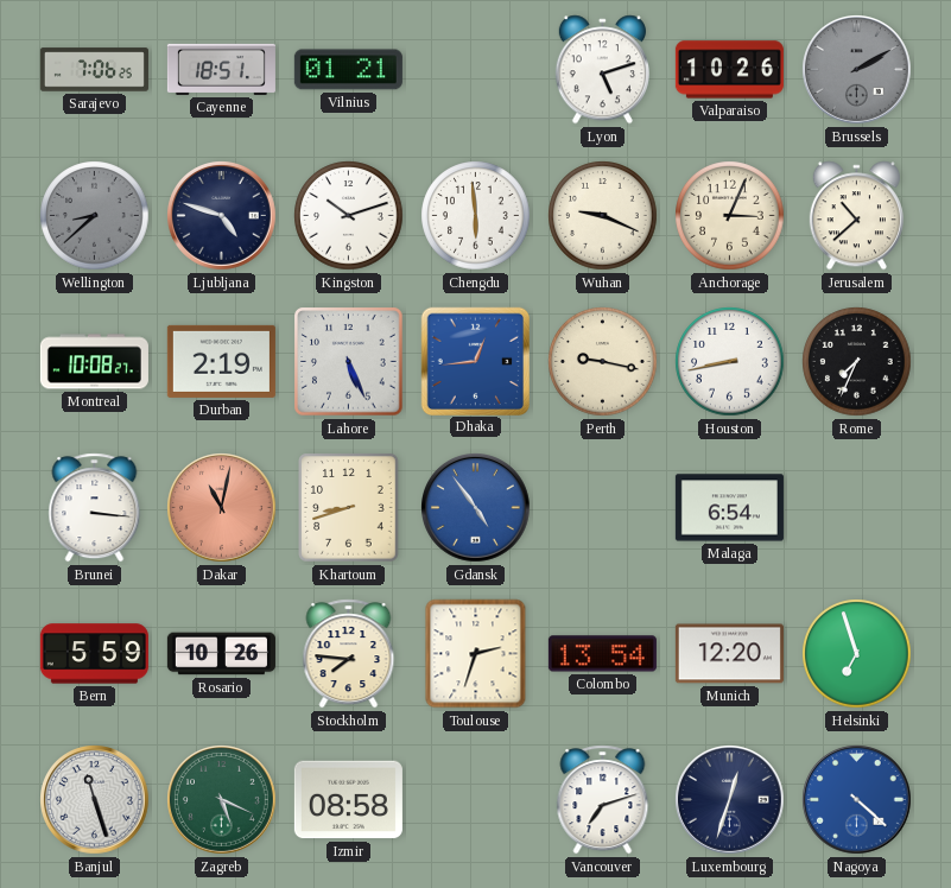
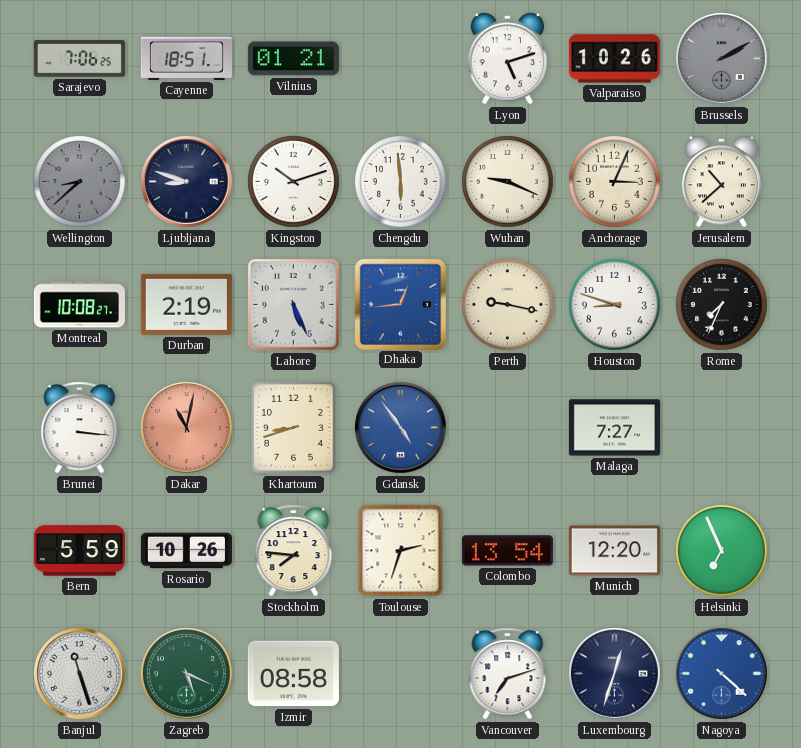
Ljubljana: 4:48 -> 8:48
Houston: 8:43 -> 8:48
Malaga: 6:54 -> 7:27
Helsinki: 6:57 -> 6:56
